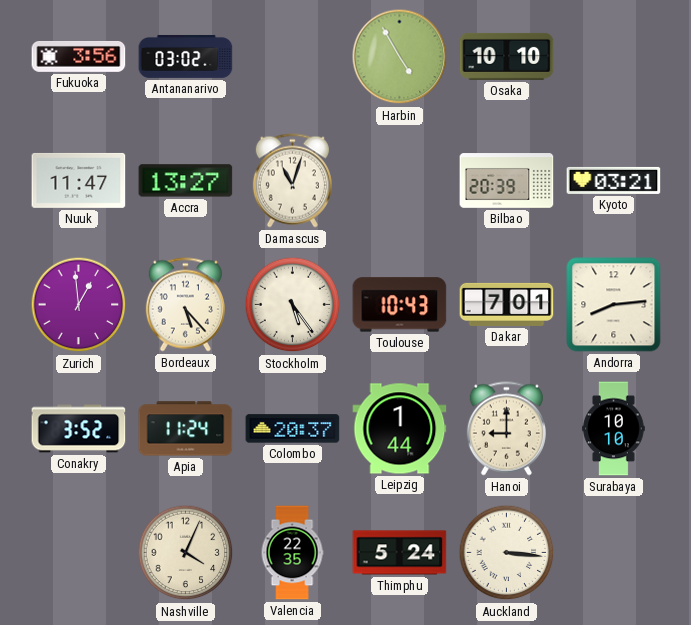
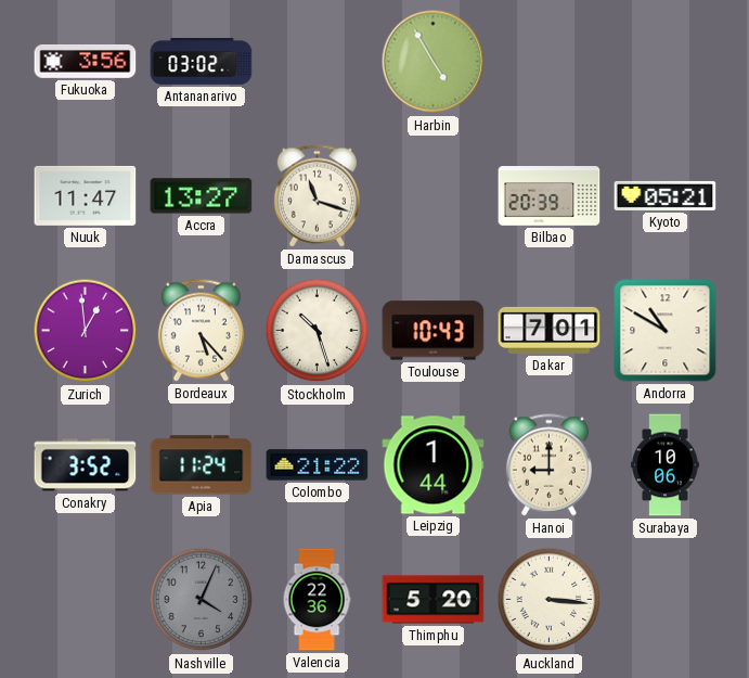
Osaka: 10:10 -> none
Damascus: 11:03 -> 11:18
Kyoto: 03:21 -> 05:21
Stockholm: 5:24 -> 10:27
Andorra: 8:14 -> 10:50
Colombo: 20:37 -> 21:22
Surabaya: 10:10 -> 10:06
Nashville dial: cream -> grey
Valencia: 22:35 -> 22:36
Thimphu: 5:24 -> 5:20
